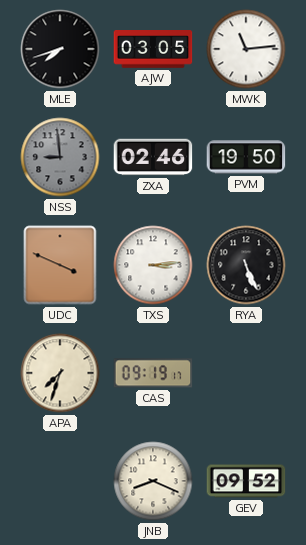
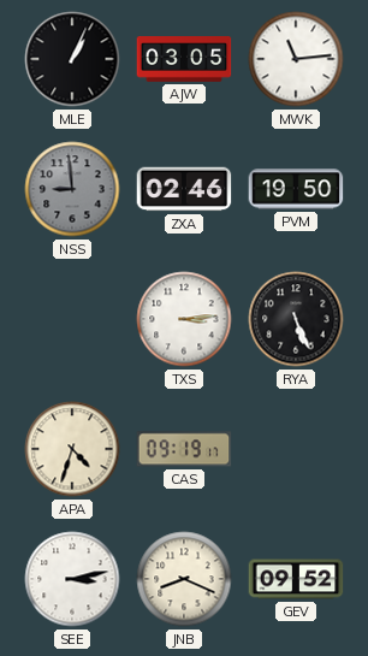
MLE: 7:42 -> 1:04
UDC: 3:49 -> none
APA: 7:33 -> 4:33
SEE: none -> 3:13
